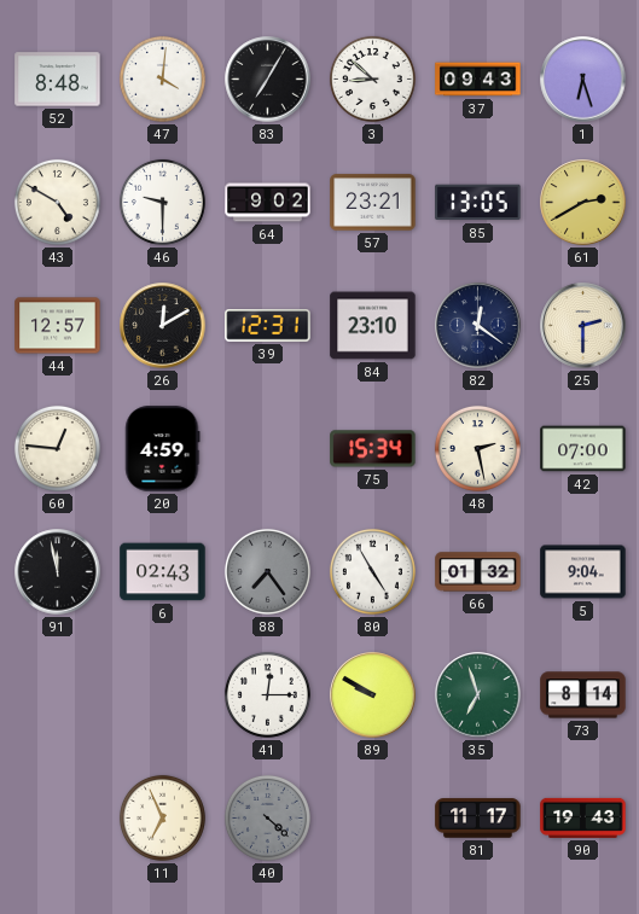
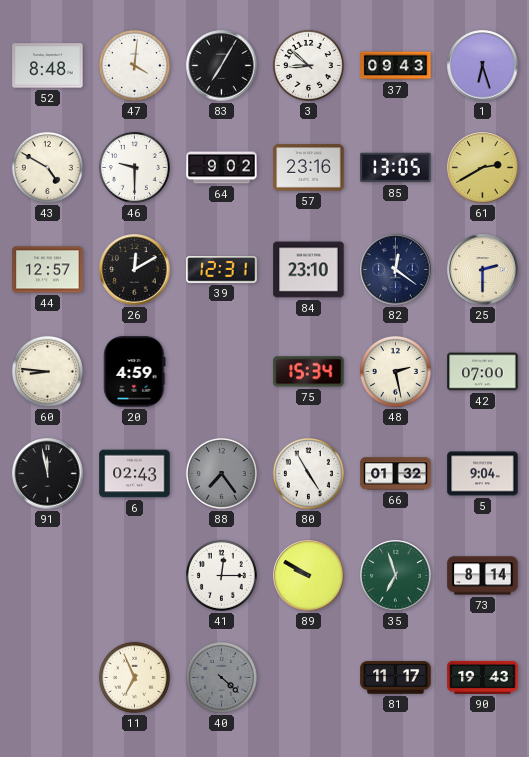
57: 23:21 -> 23:16
60: 12:46 -> 8:46
